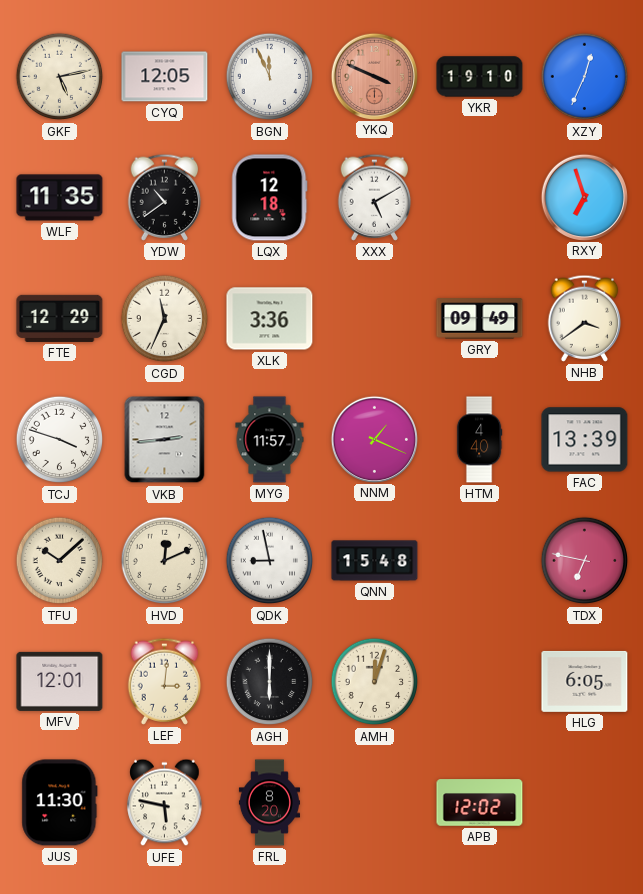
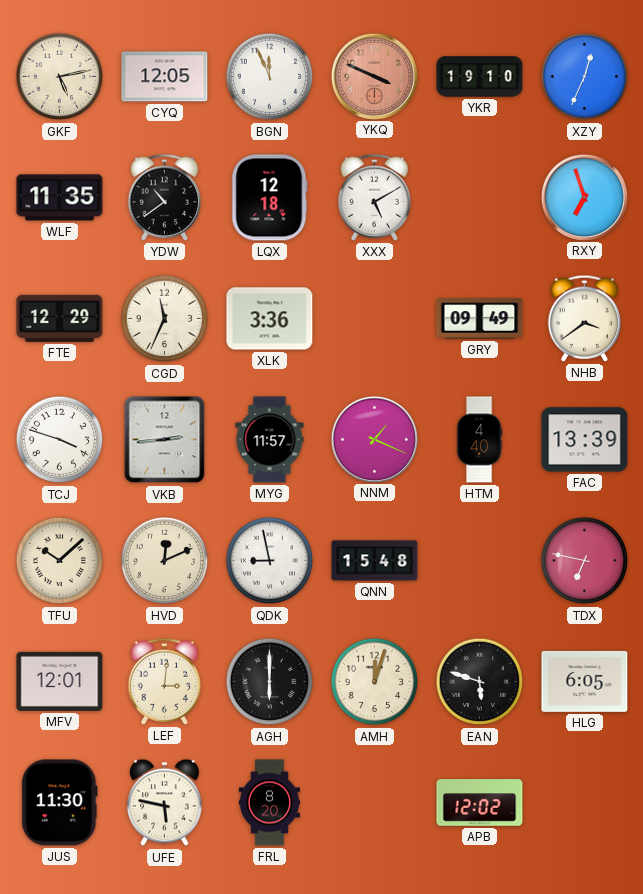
EAN: none -> 5:48
